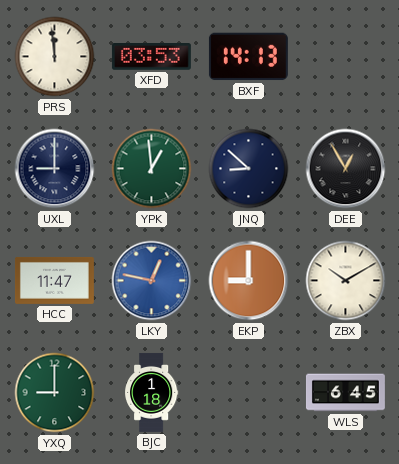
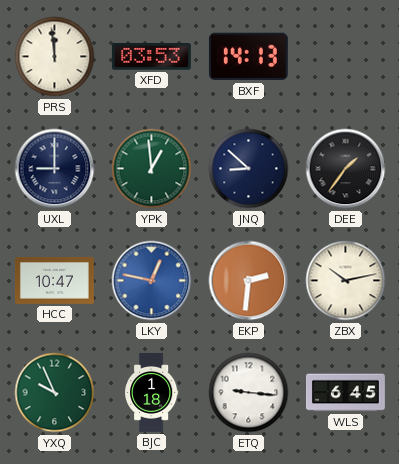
DEE: 12:55 -> 1:36
HCC: 11:47 -> 10:47
EKP: 9:00 -> 2:31
ZBX: 10:10 -> 10:13
YXQ: 9:00 -> 9:56
ETQ: none -> 9:16
